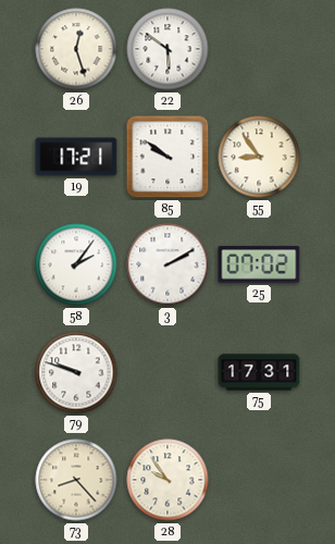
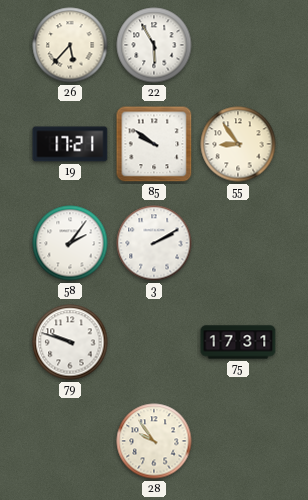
26: 12:27 -> 5:37
22: 5:51 -> 5:55
25: 07:02 -> none
73: 8:23 -> none
